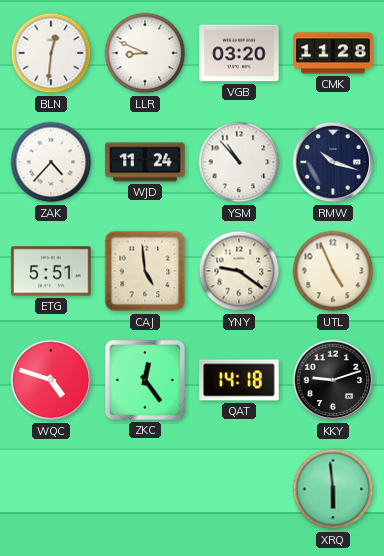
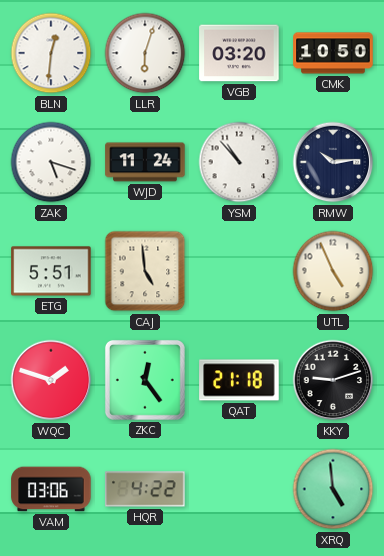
LLR: 8:49 -> 6:03
CMK: 11:28 -> 10:50
ZAK: 4:37 -> 5:18
RMW: 10:18 -> 10:14
YNY: 9:21 -> none
WQC: 4:48 -> 1:48
QAT: 14:18 -> 21:18
VAM: none -> 03:06
HQR: none -> 4:22
XRQ: 5:59 -> 4:59
